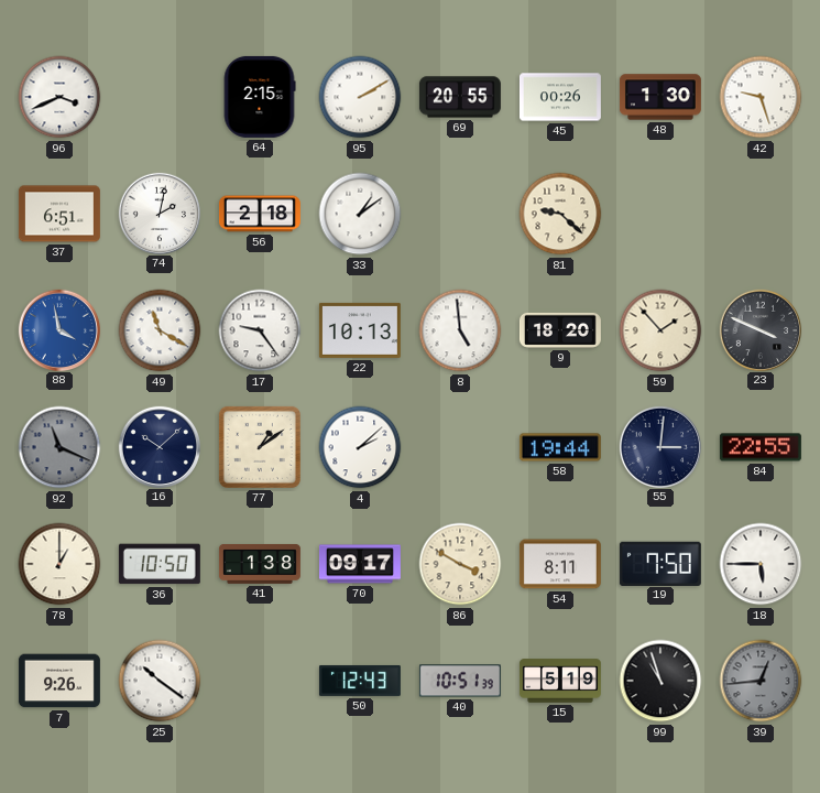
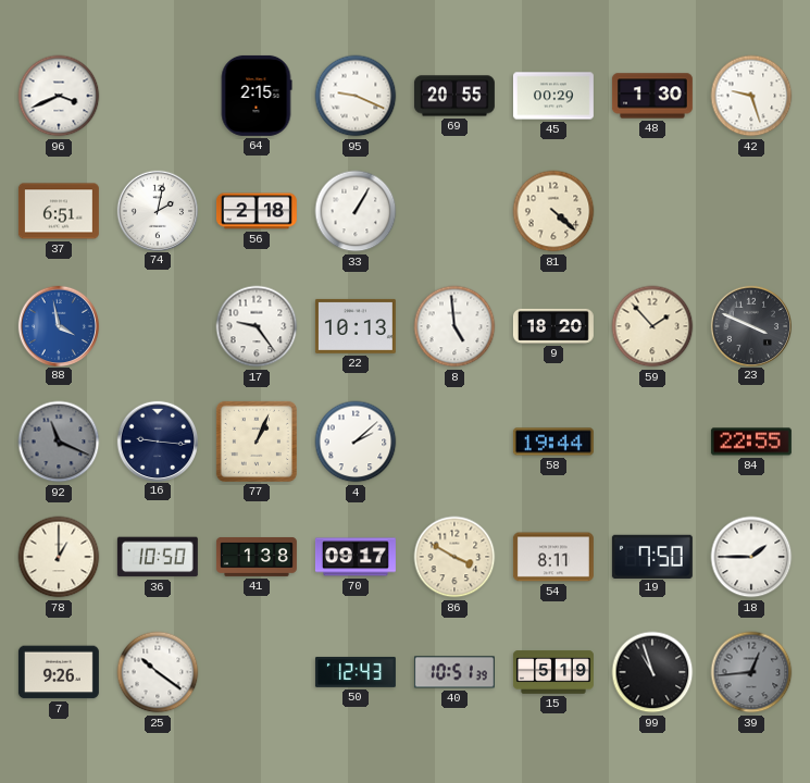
95: 2:10 -> 9:19
45: 00:26 -> 00:29
33: 1:09 -> 1:05
81: 9:22 -> 4:22
49: 11:20 -> none
16: 10:08 -> 9:16
77: 1:09 -> 1:04
55: 3:01 -> none
18: 5:45 -> 1:45
